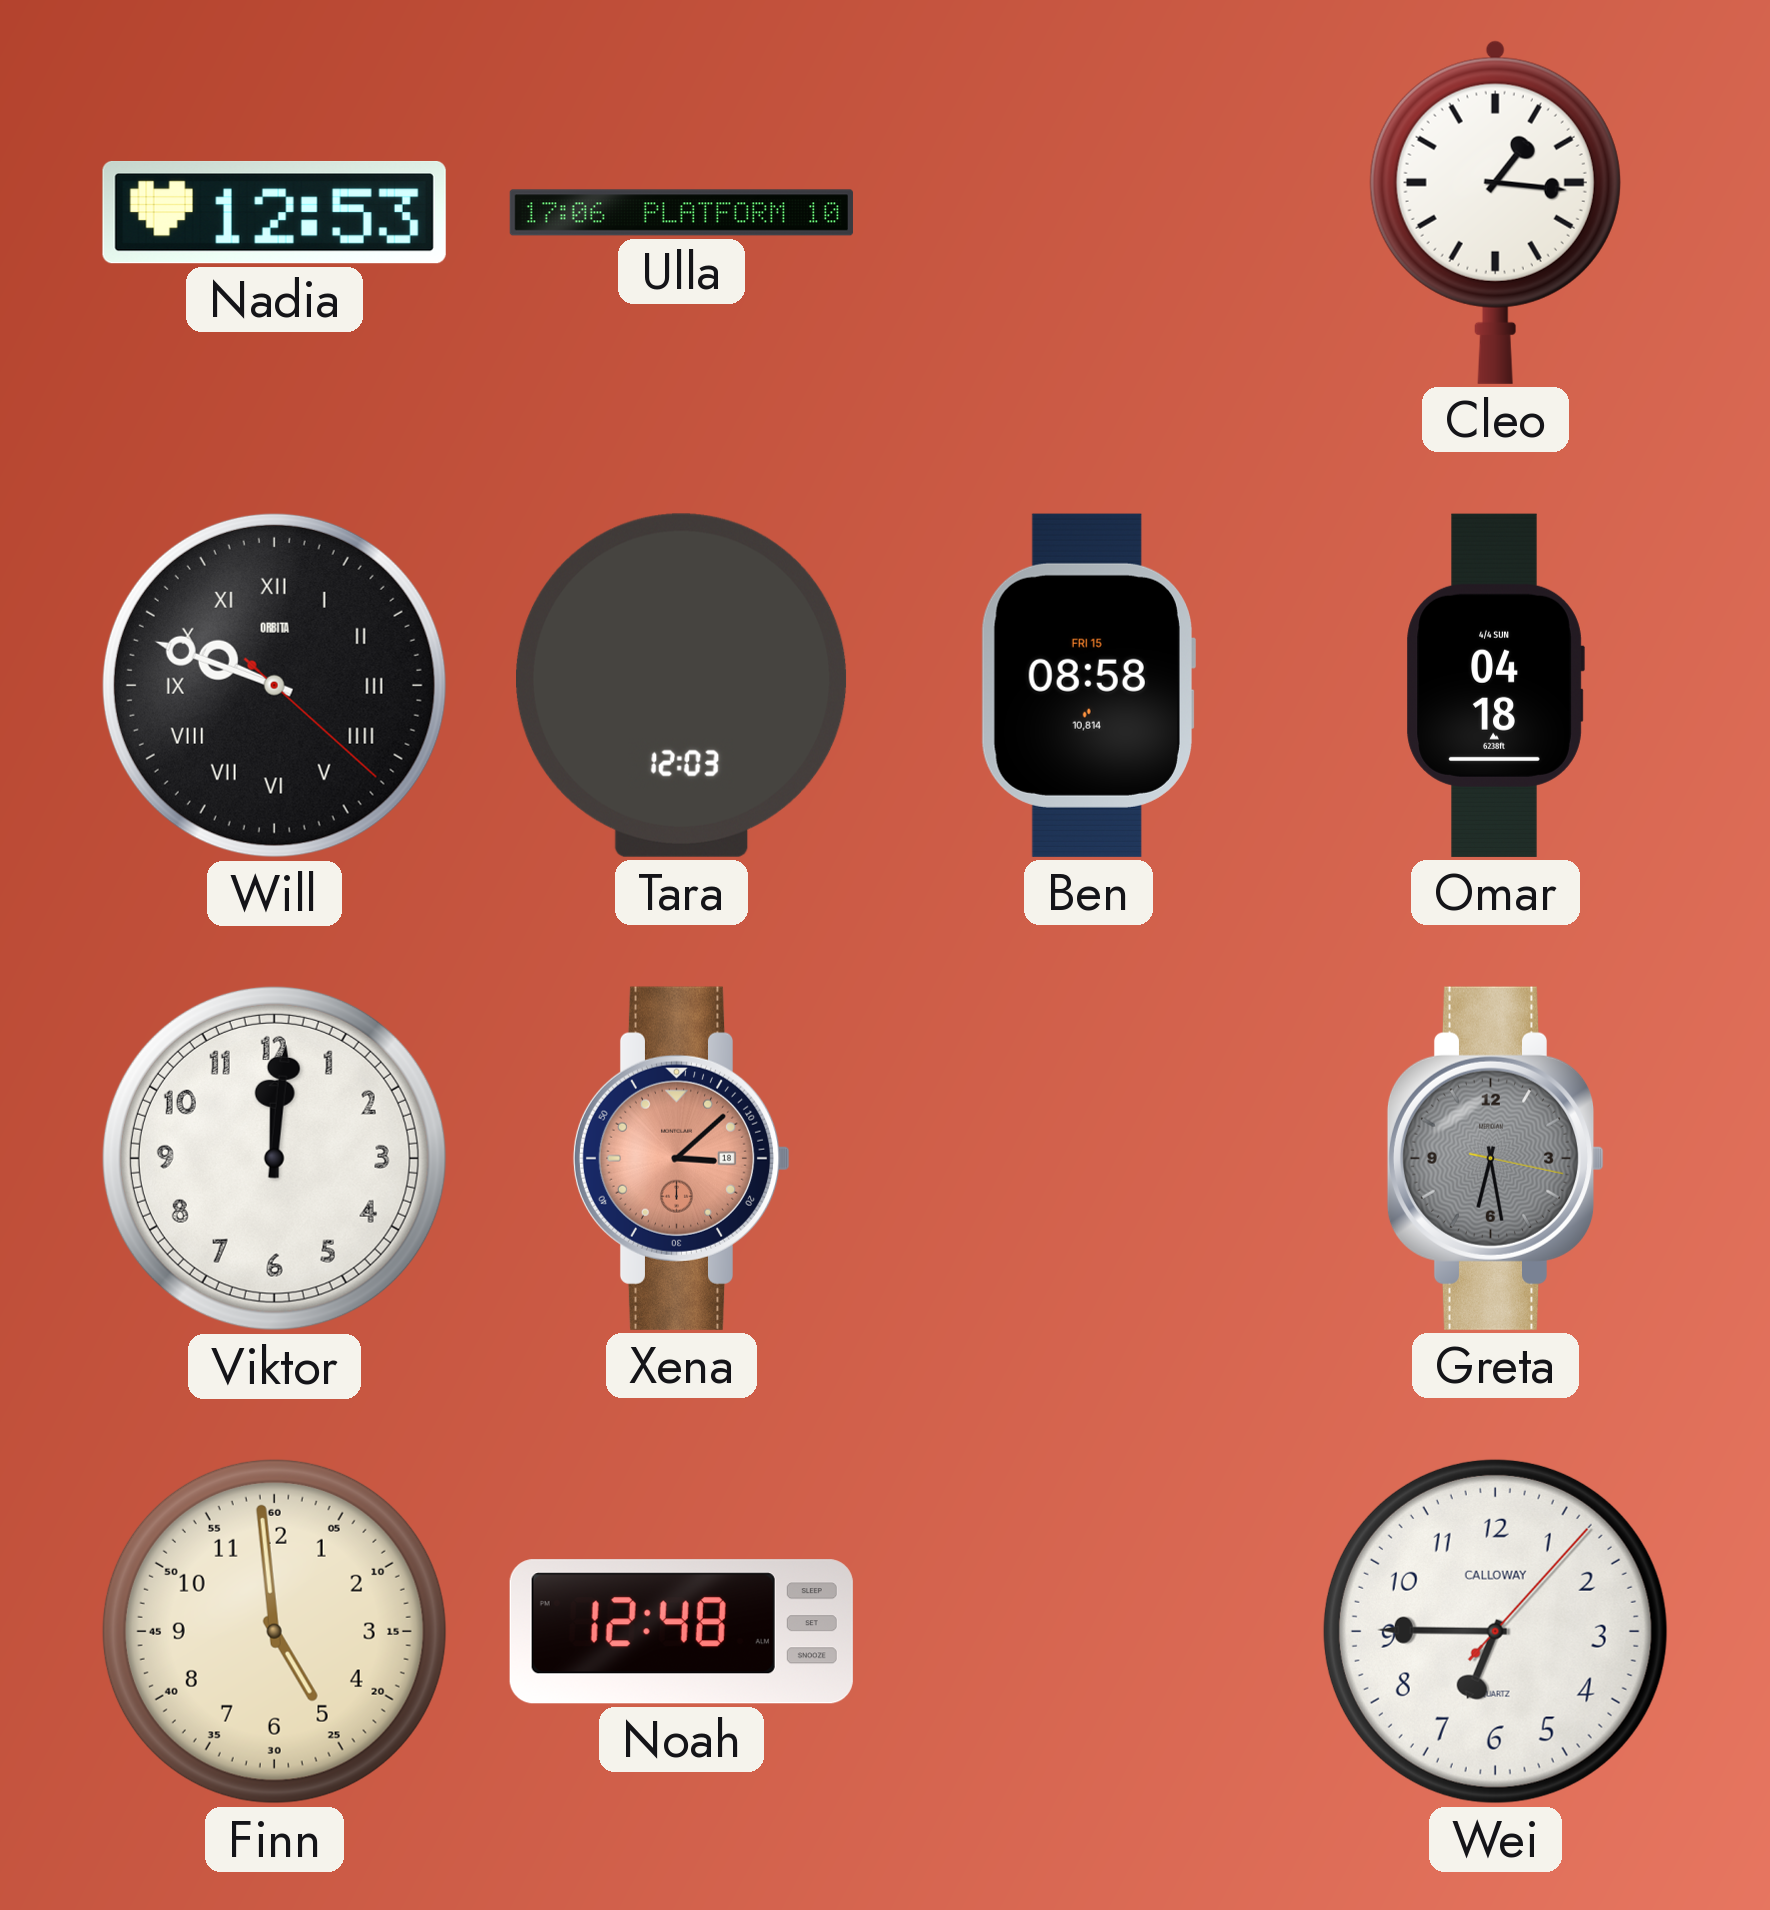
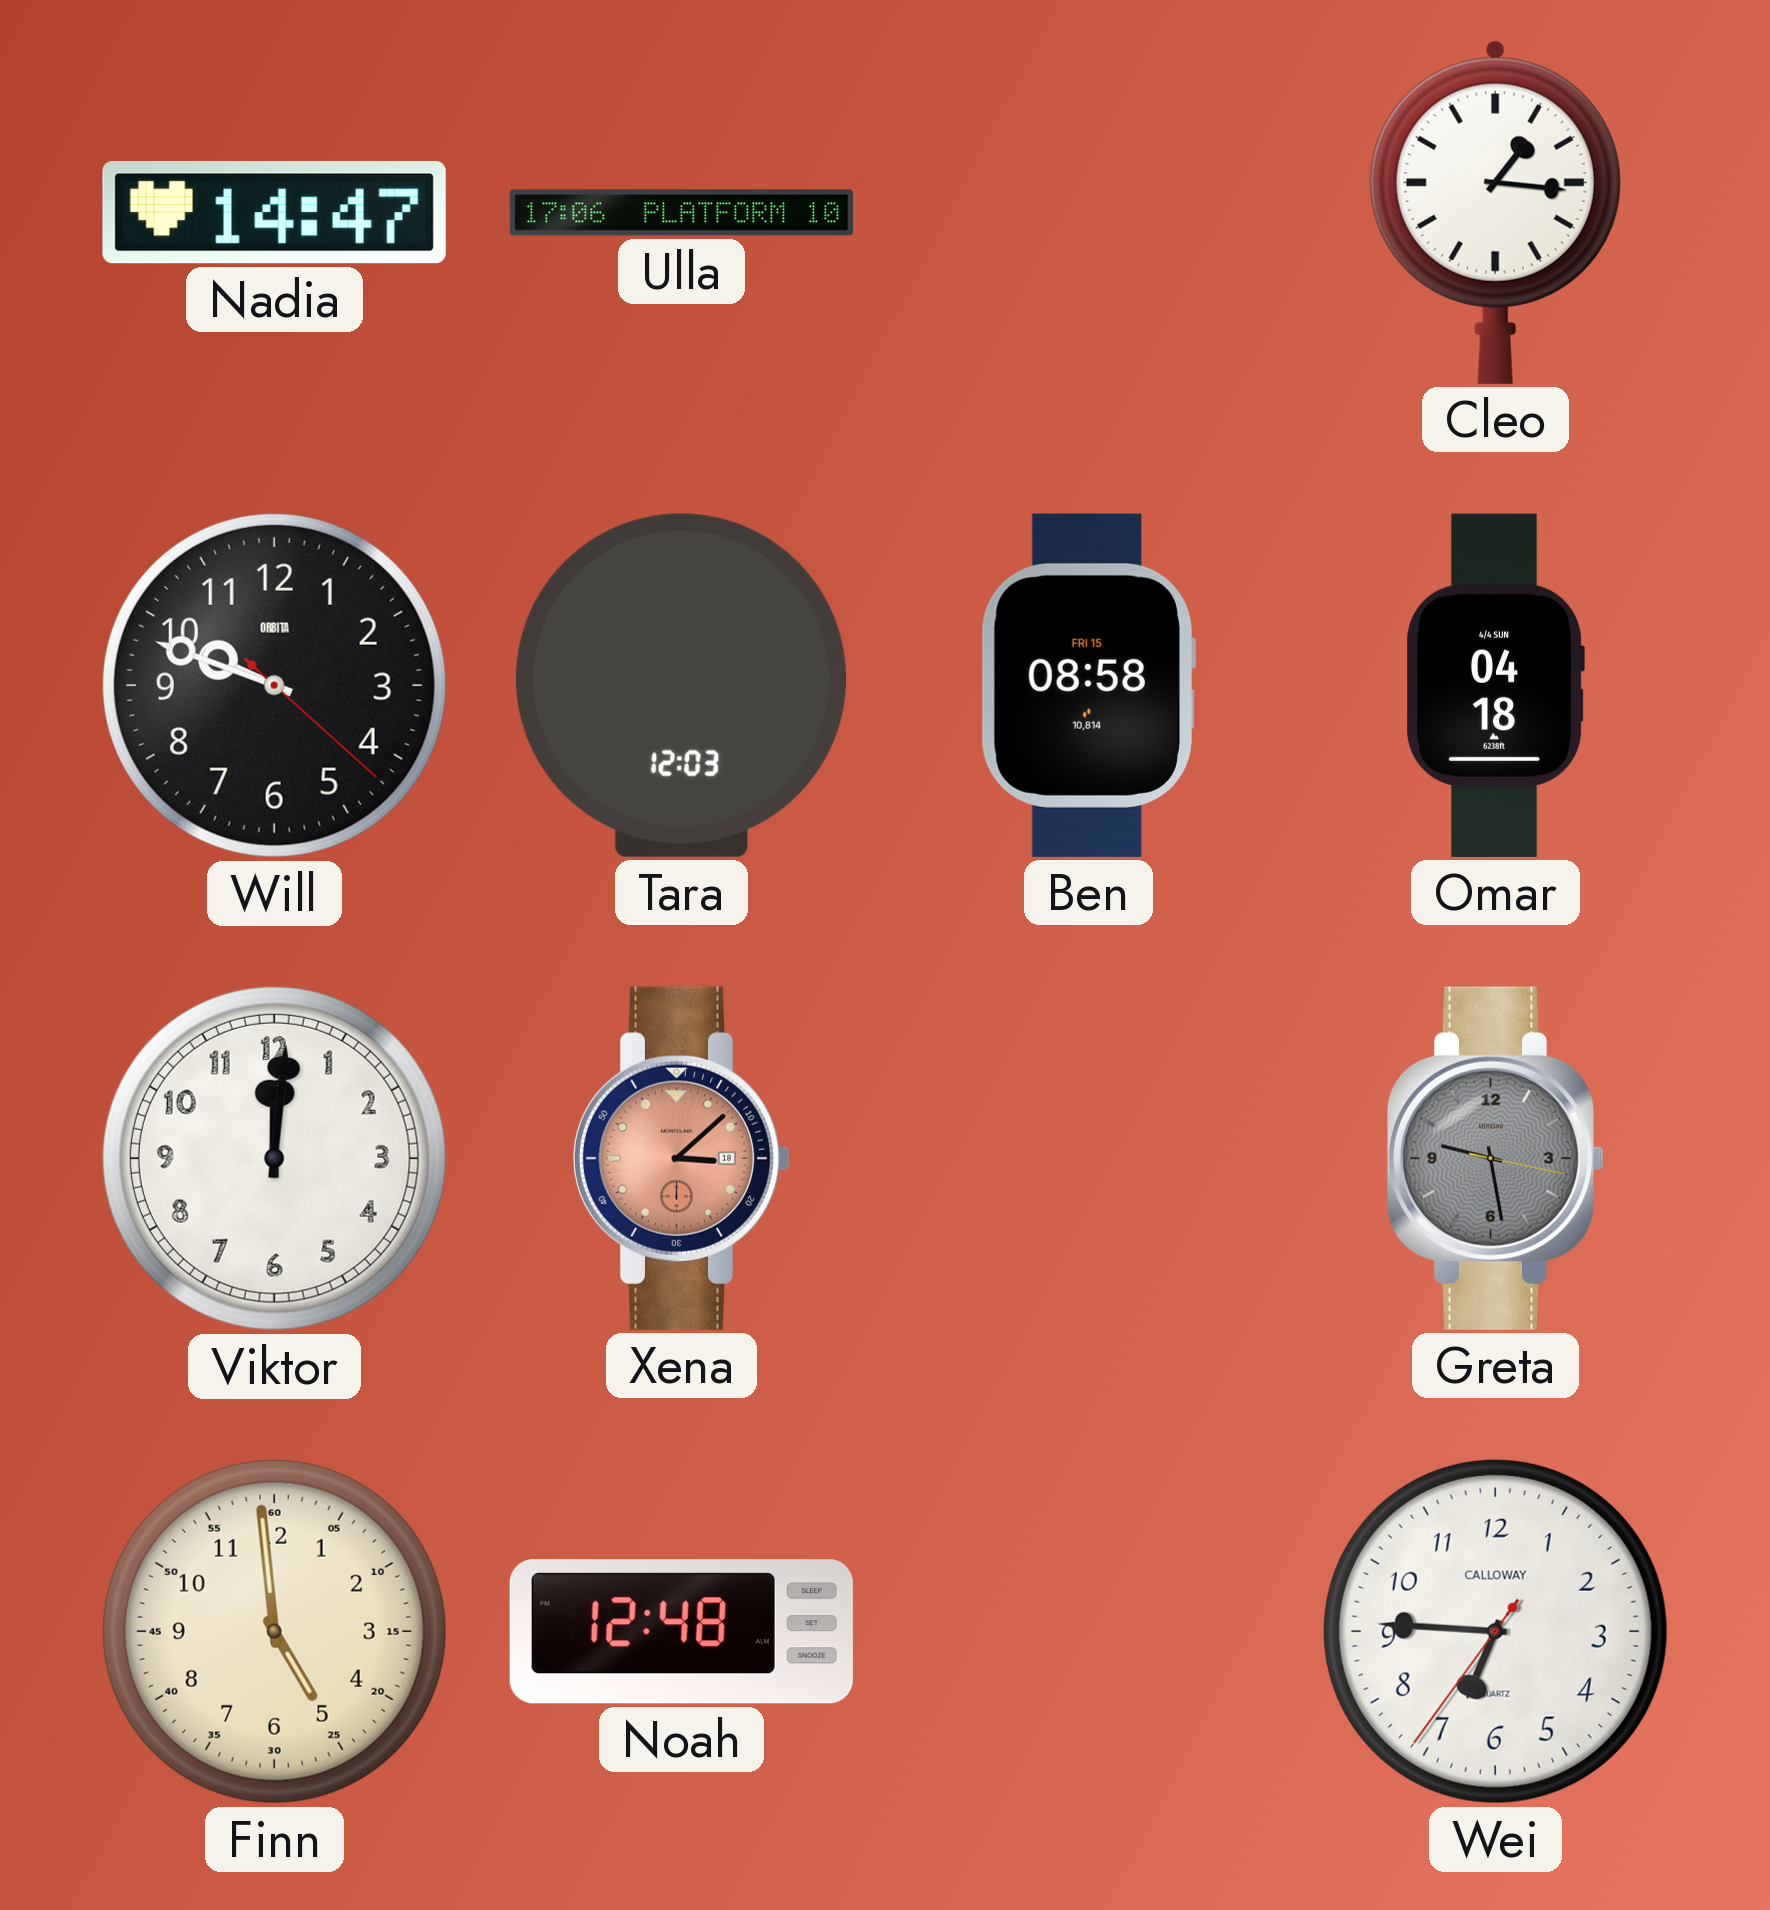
Nadia: 12:53 -> 14:47
Will numerals: Roman -> Arabic
Greta: 6:28 -> 9:28
Wei: 6:45:07 -> 6:45:36
